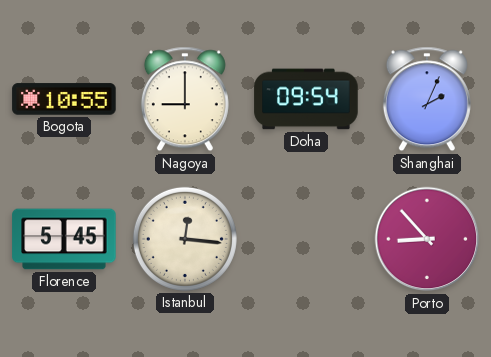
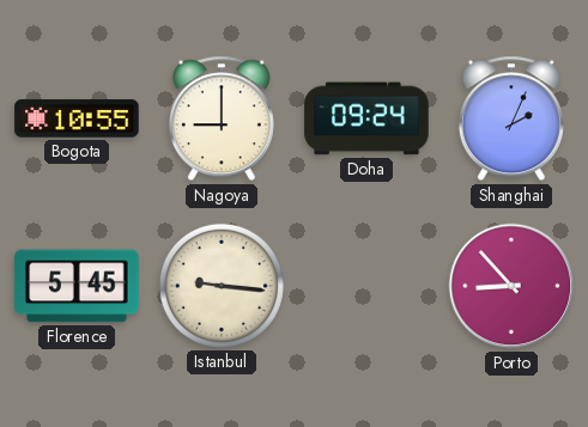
Doha: 09:54 -> 09:24
Istanbul: 12:16 -> 9:16
